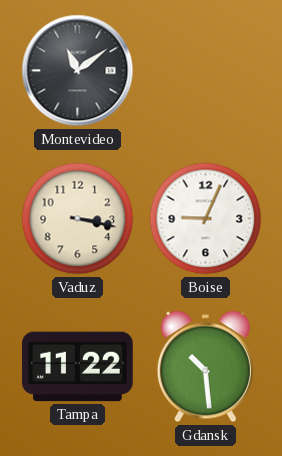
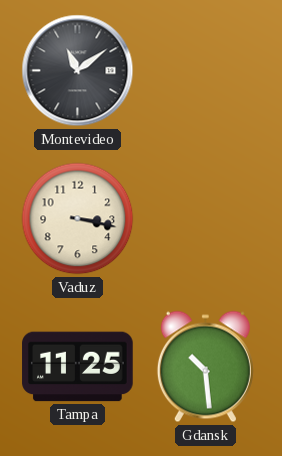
Boise: 9:04 -> none
Tampa: 11:22 -> 11:25
